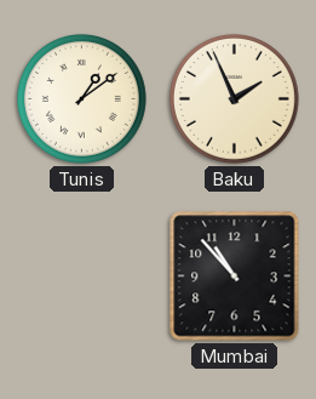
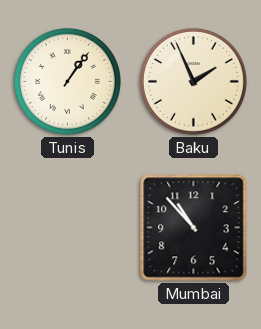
Tunis: 1:09 -> 1:06
